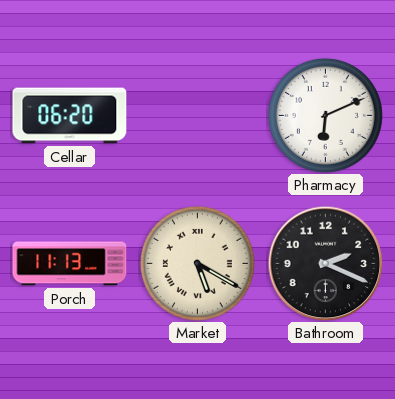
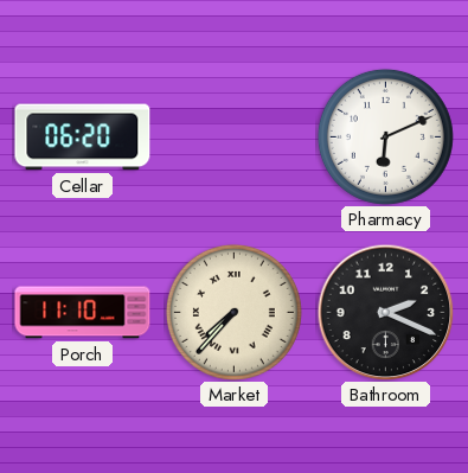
Porch: 11:13 -> 11:10
Market: 5:20 -> 7:37
